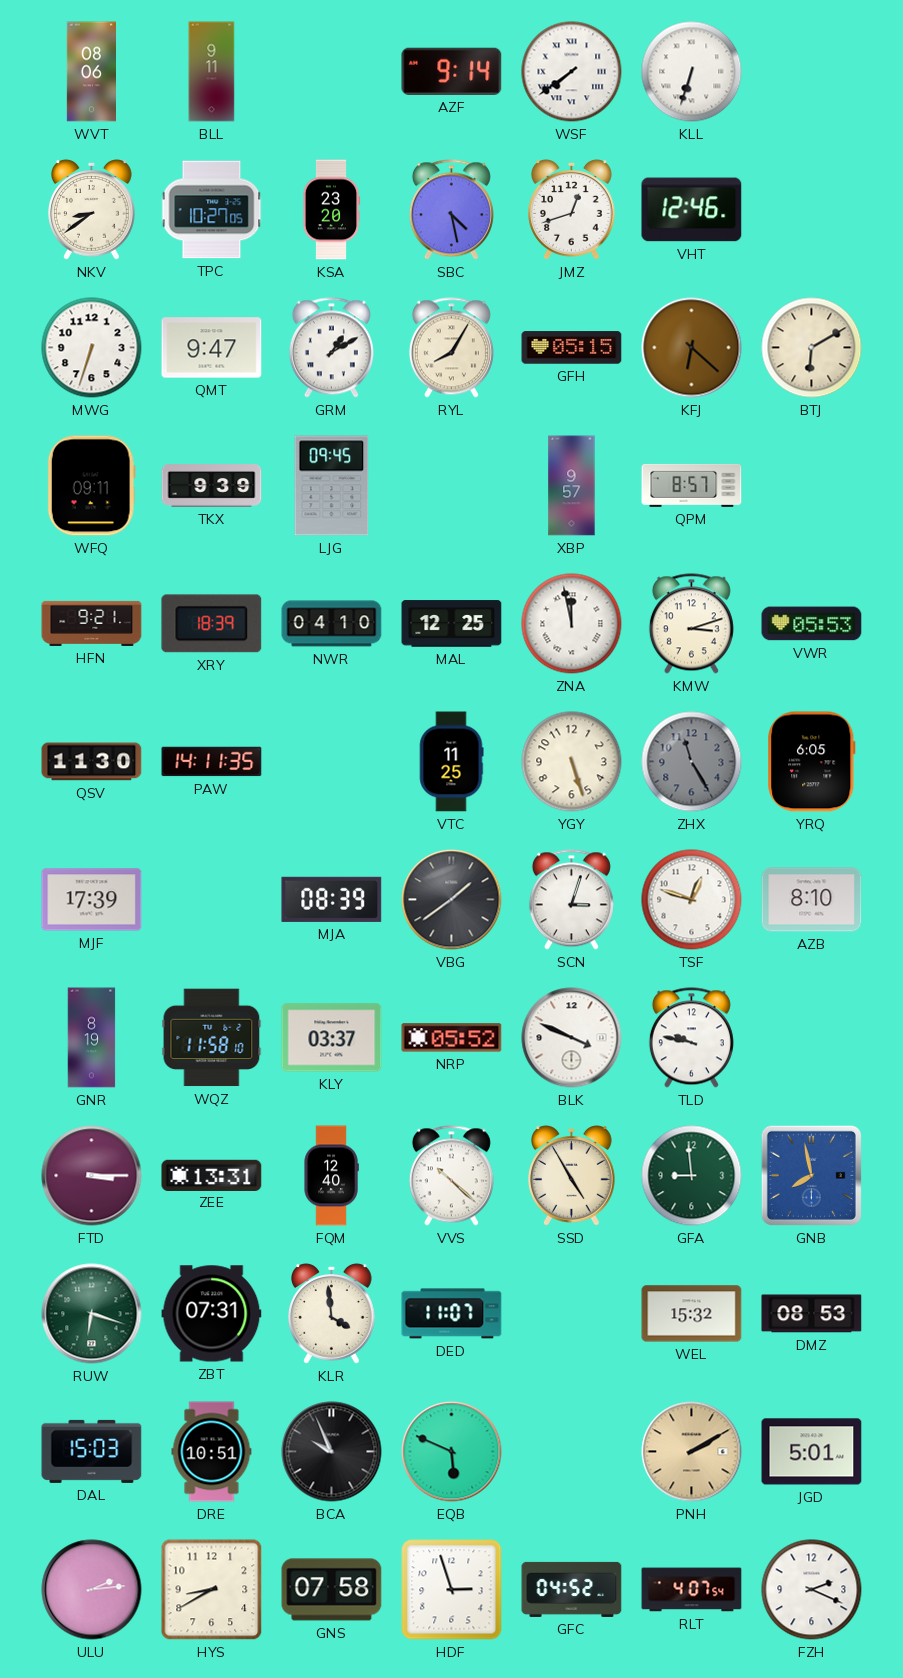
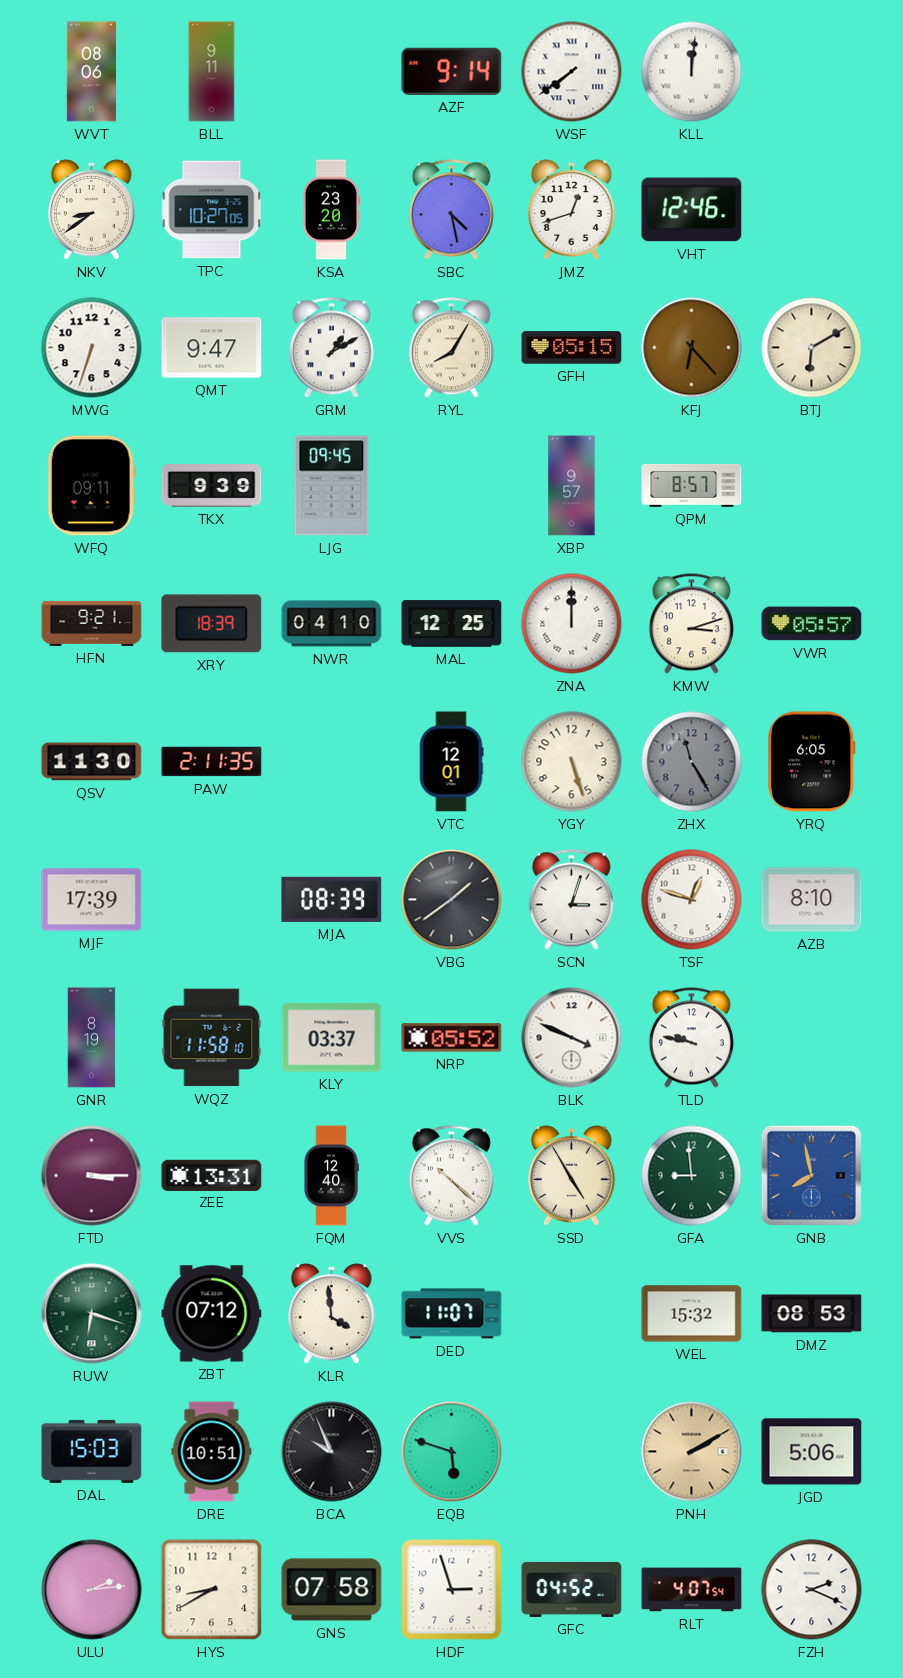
KLL: 6:33 -> 12:01
KFJ: 6:22 -> 6:23
ZNA: 11:58 -> 12:00
VWR: 05:53 -> 05:57
PAW: 14:11 -> 2:11
VTC: 11:25 -> 12:01
ZBT: 07:31 -> 07:12
EQB: 5:49 -> 5:48
JGD: 5:01 -> 5:06
